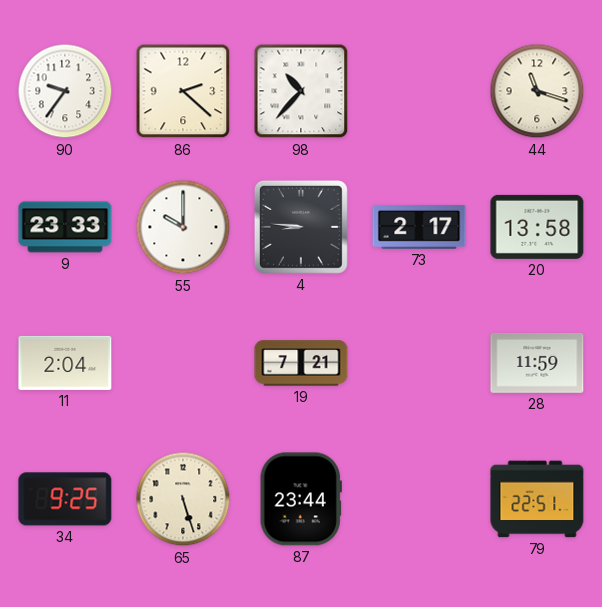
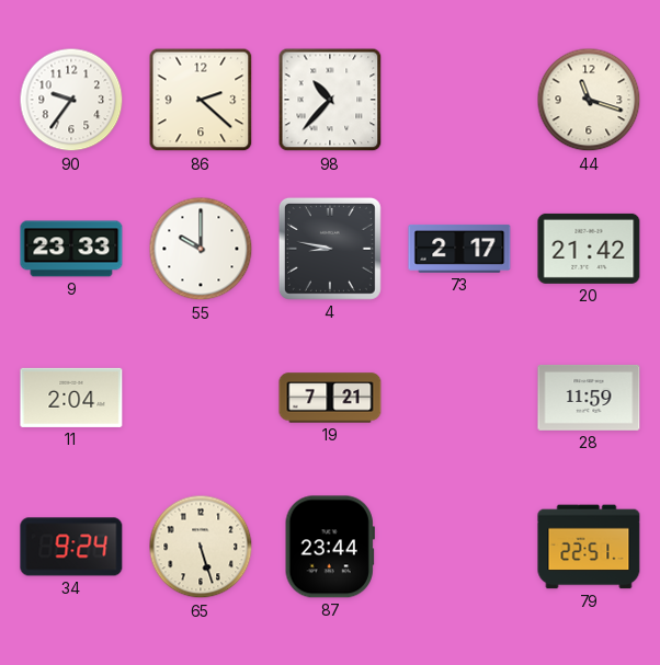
4: 8:46 -> 8:47
20: 13:58 -> 21:42
34: 9:25 -> 9:24
